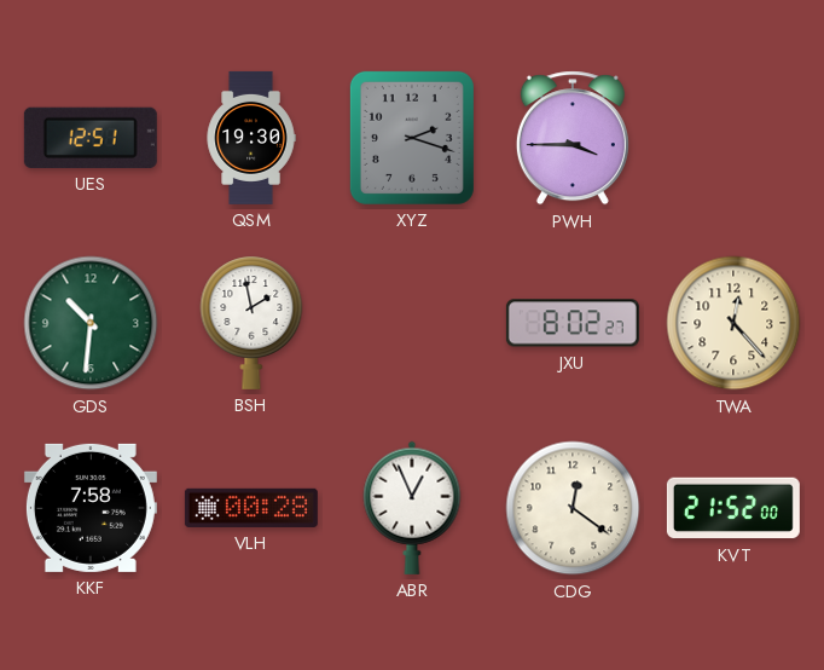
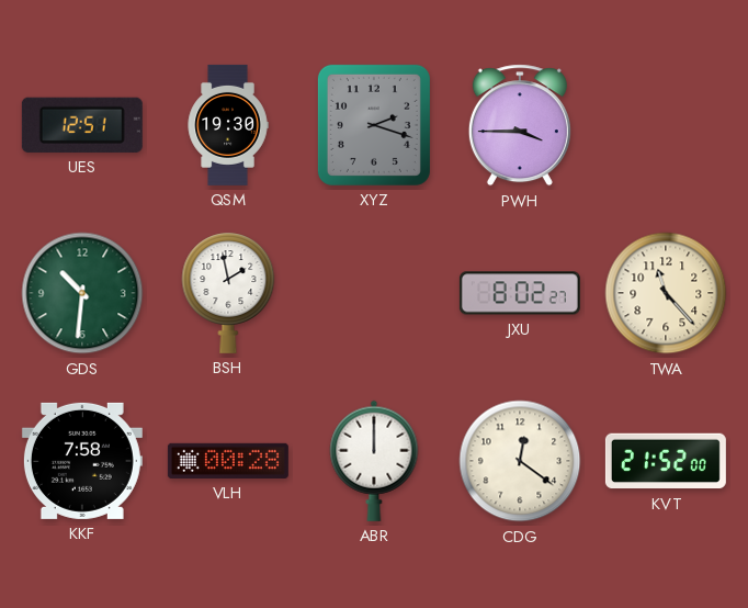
TWA: 12:23 -> 11:23
ABR: 12:56 -> 12:00
